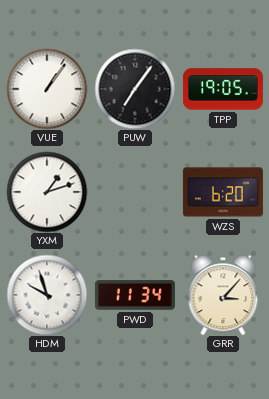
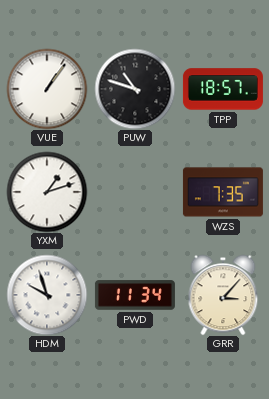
PUW: 7:06 -> 10:48
TPP: 19:05 -> 18:57
WZS: 6:20 -> 7:35
